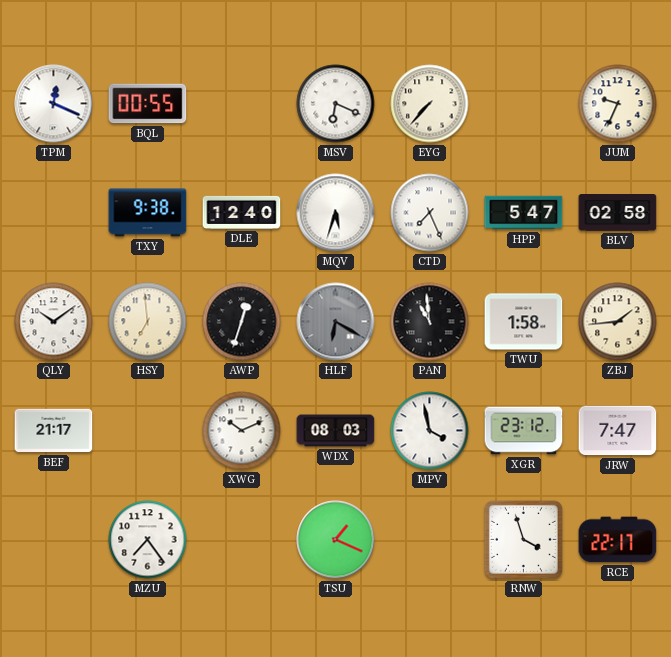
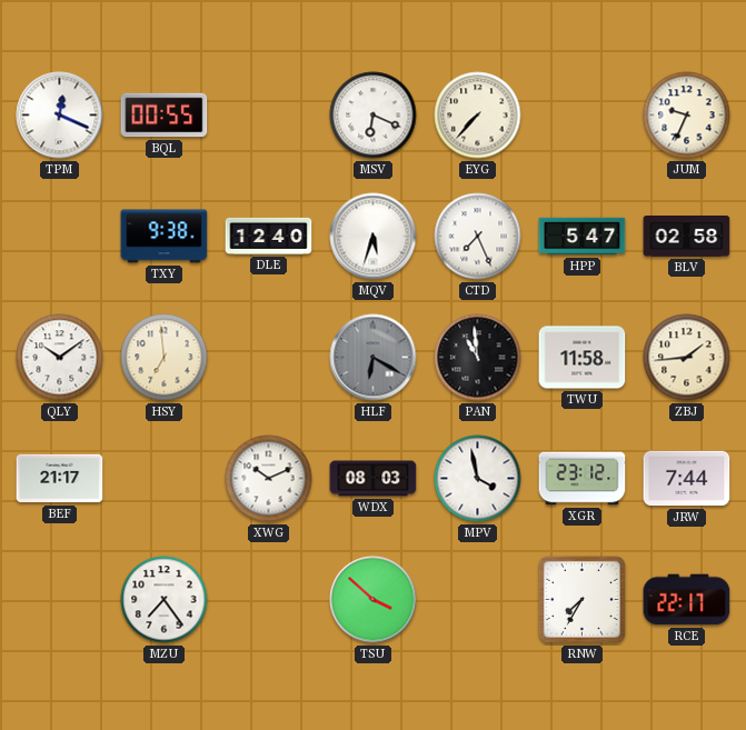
AWP: 12:33 -> none
TWU: 1:58 -> 11:58
JRW: 7:47 -> 7:44
TSU: 1:19 -> 3:52
RNW: 3:57 -> 7:35
